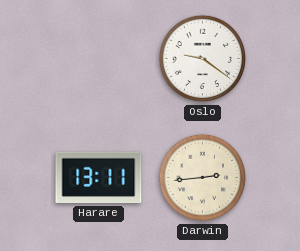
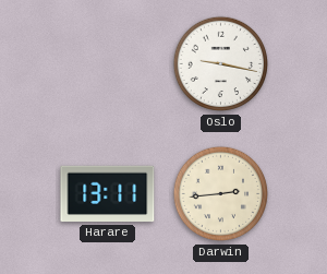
Oslo: 9:21 -> 9:17
